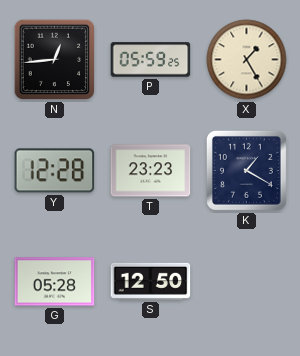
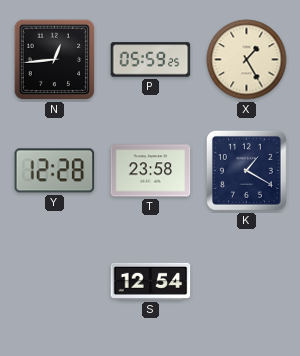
T: 23:23 -> 23:58
G: 05:28 -> none
S: 12:50 -> 12:54
